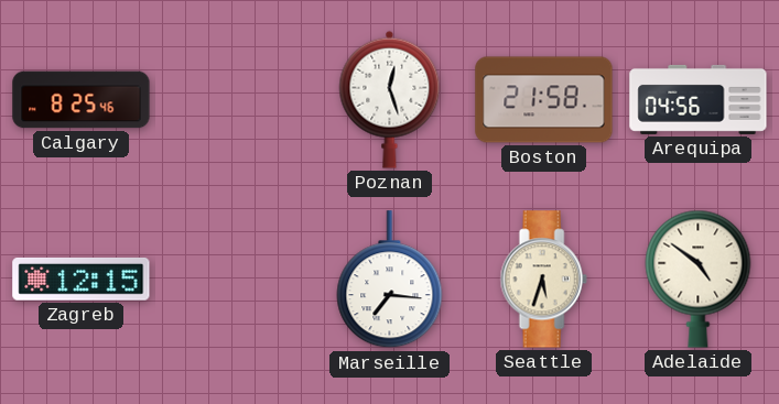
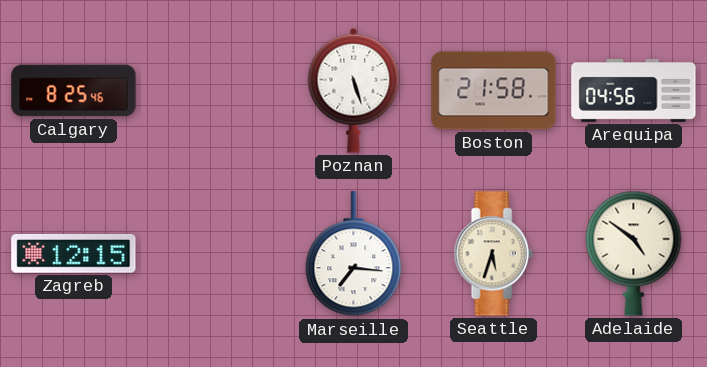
Poznan: 12:27 -> 5:27
